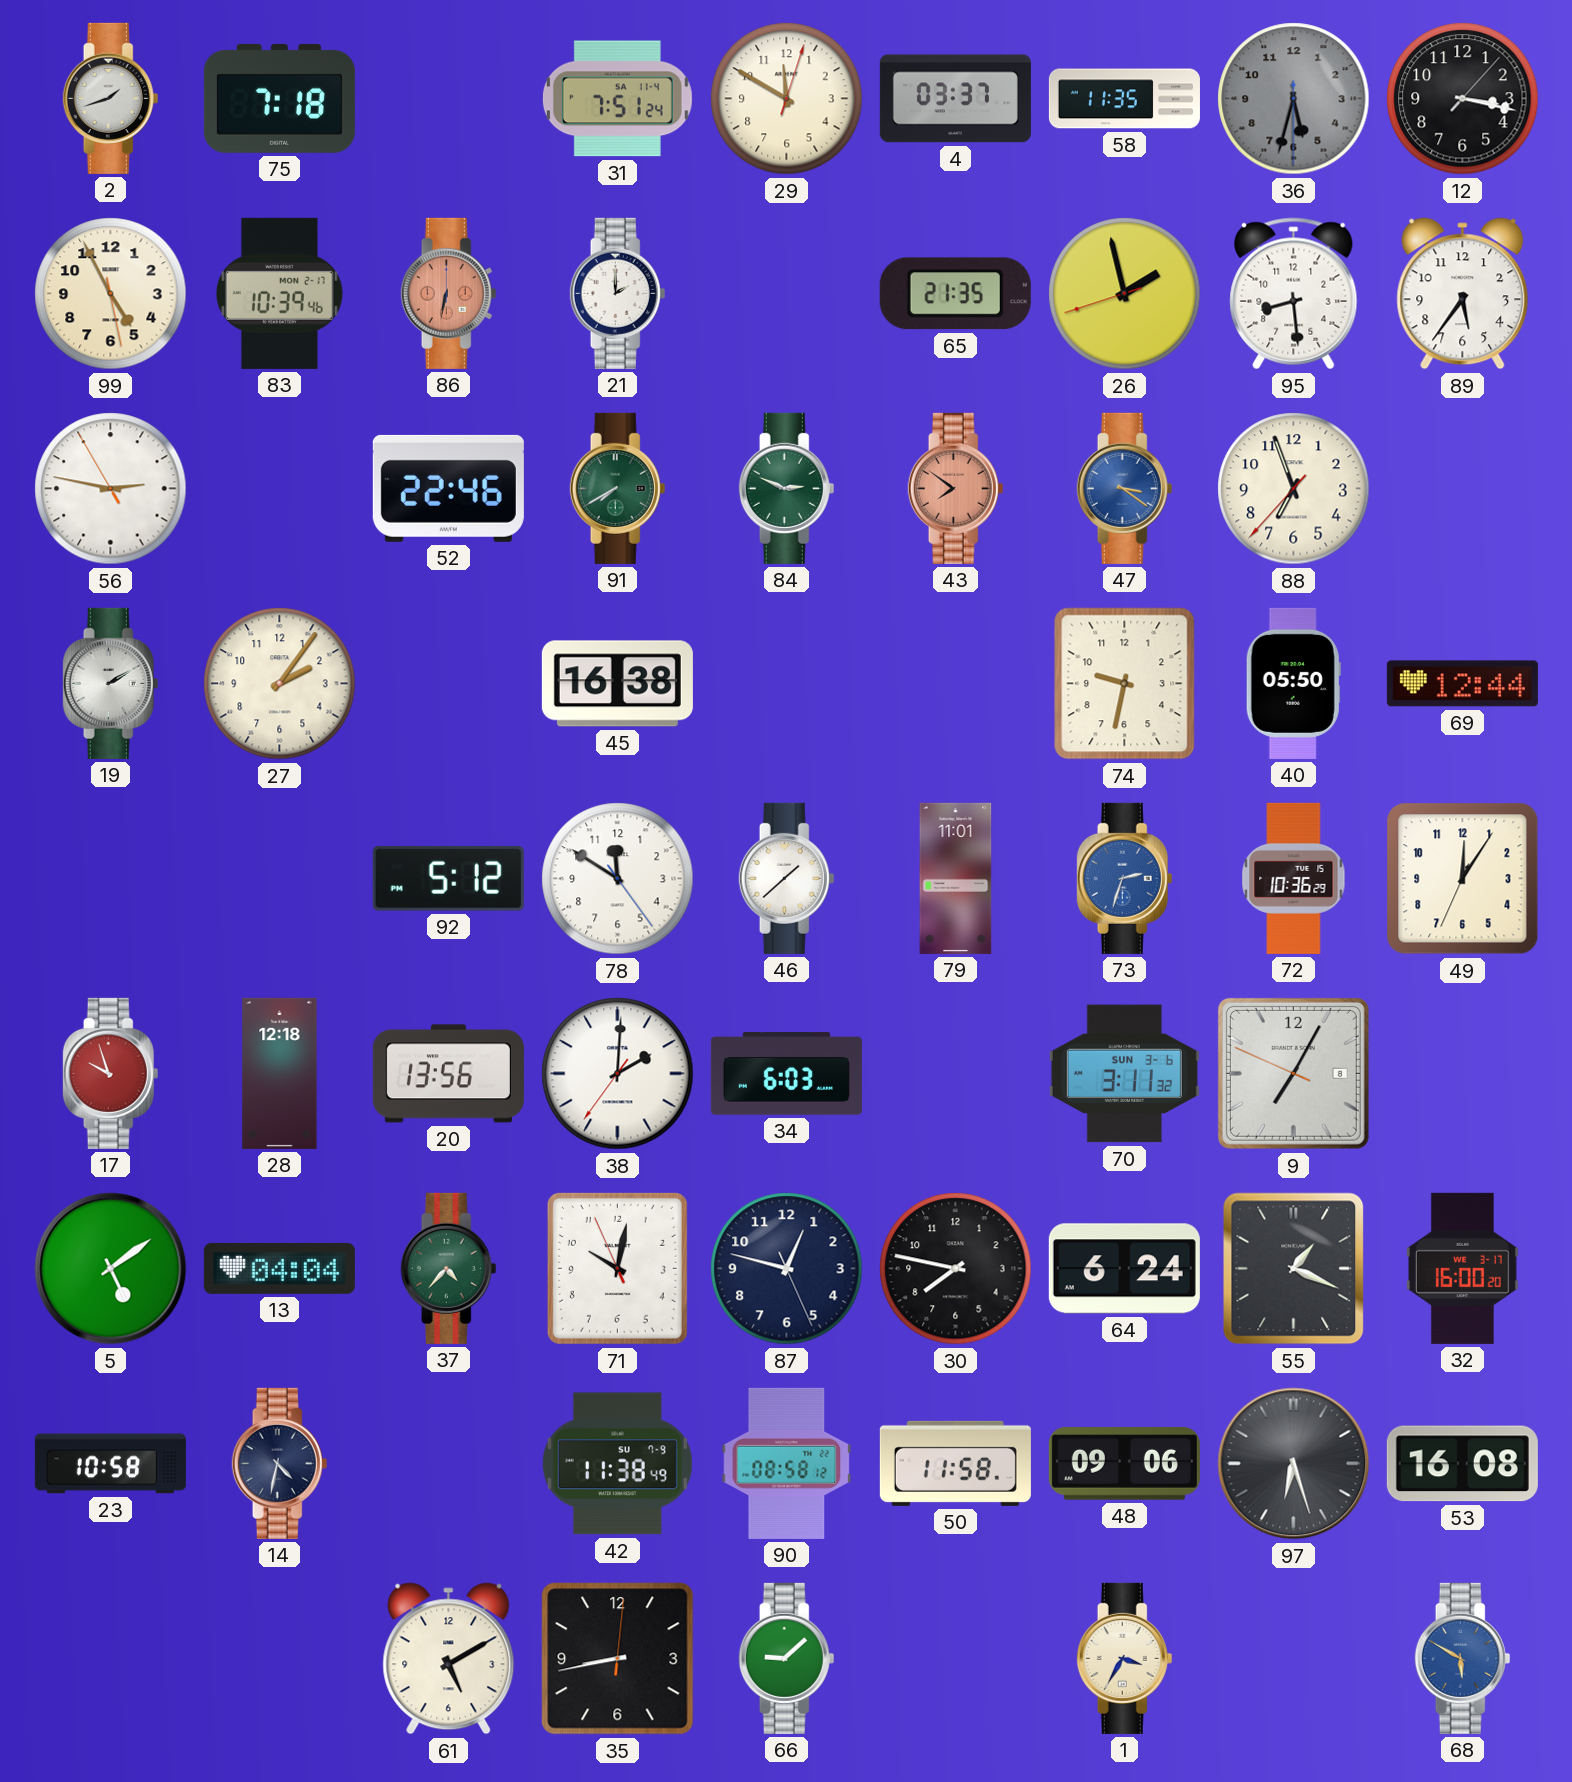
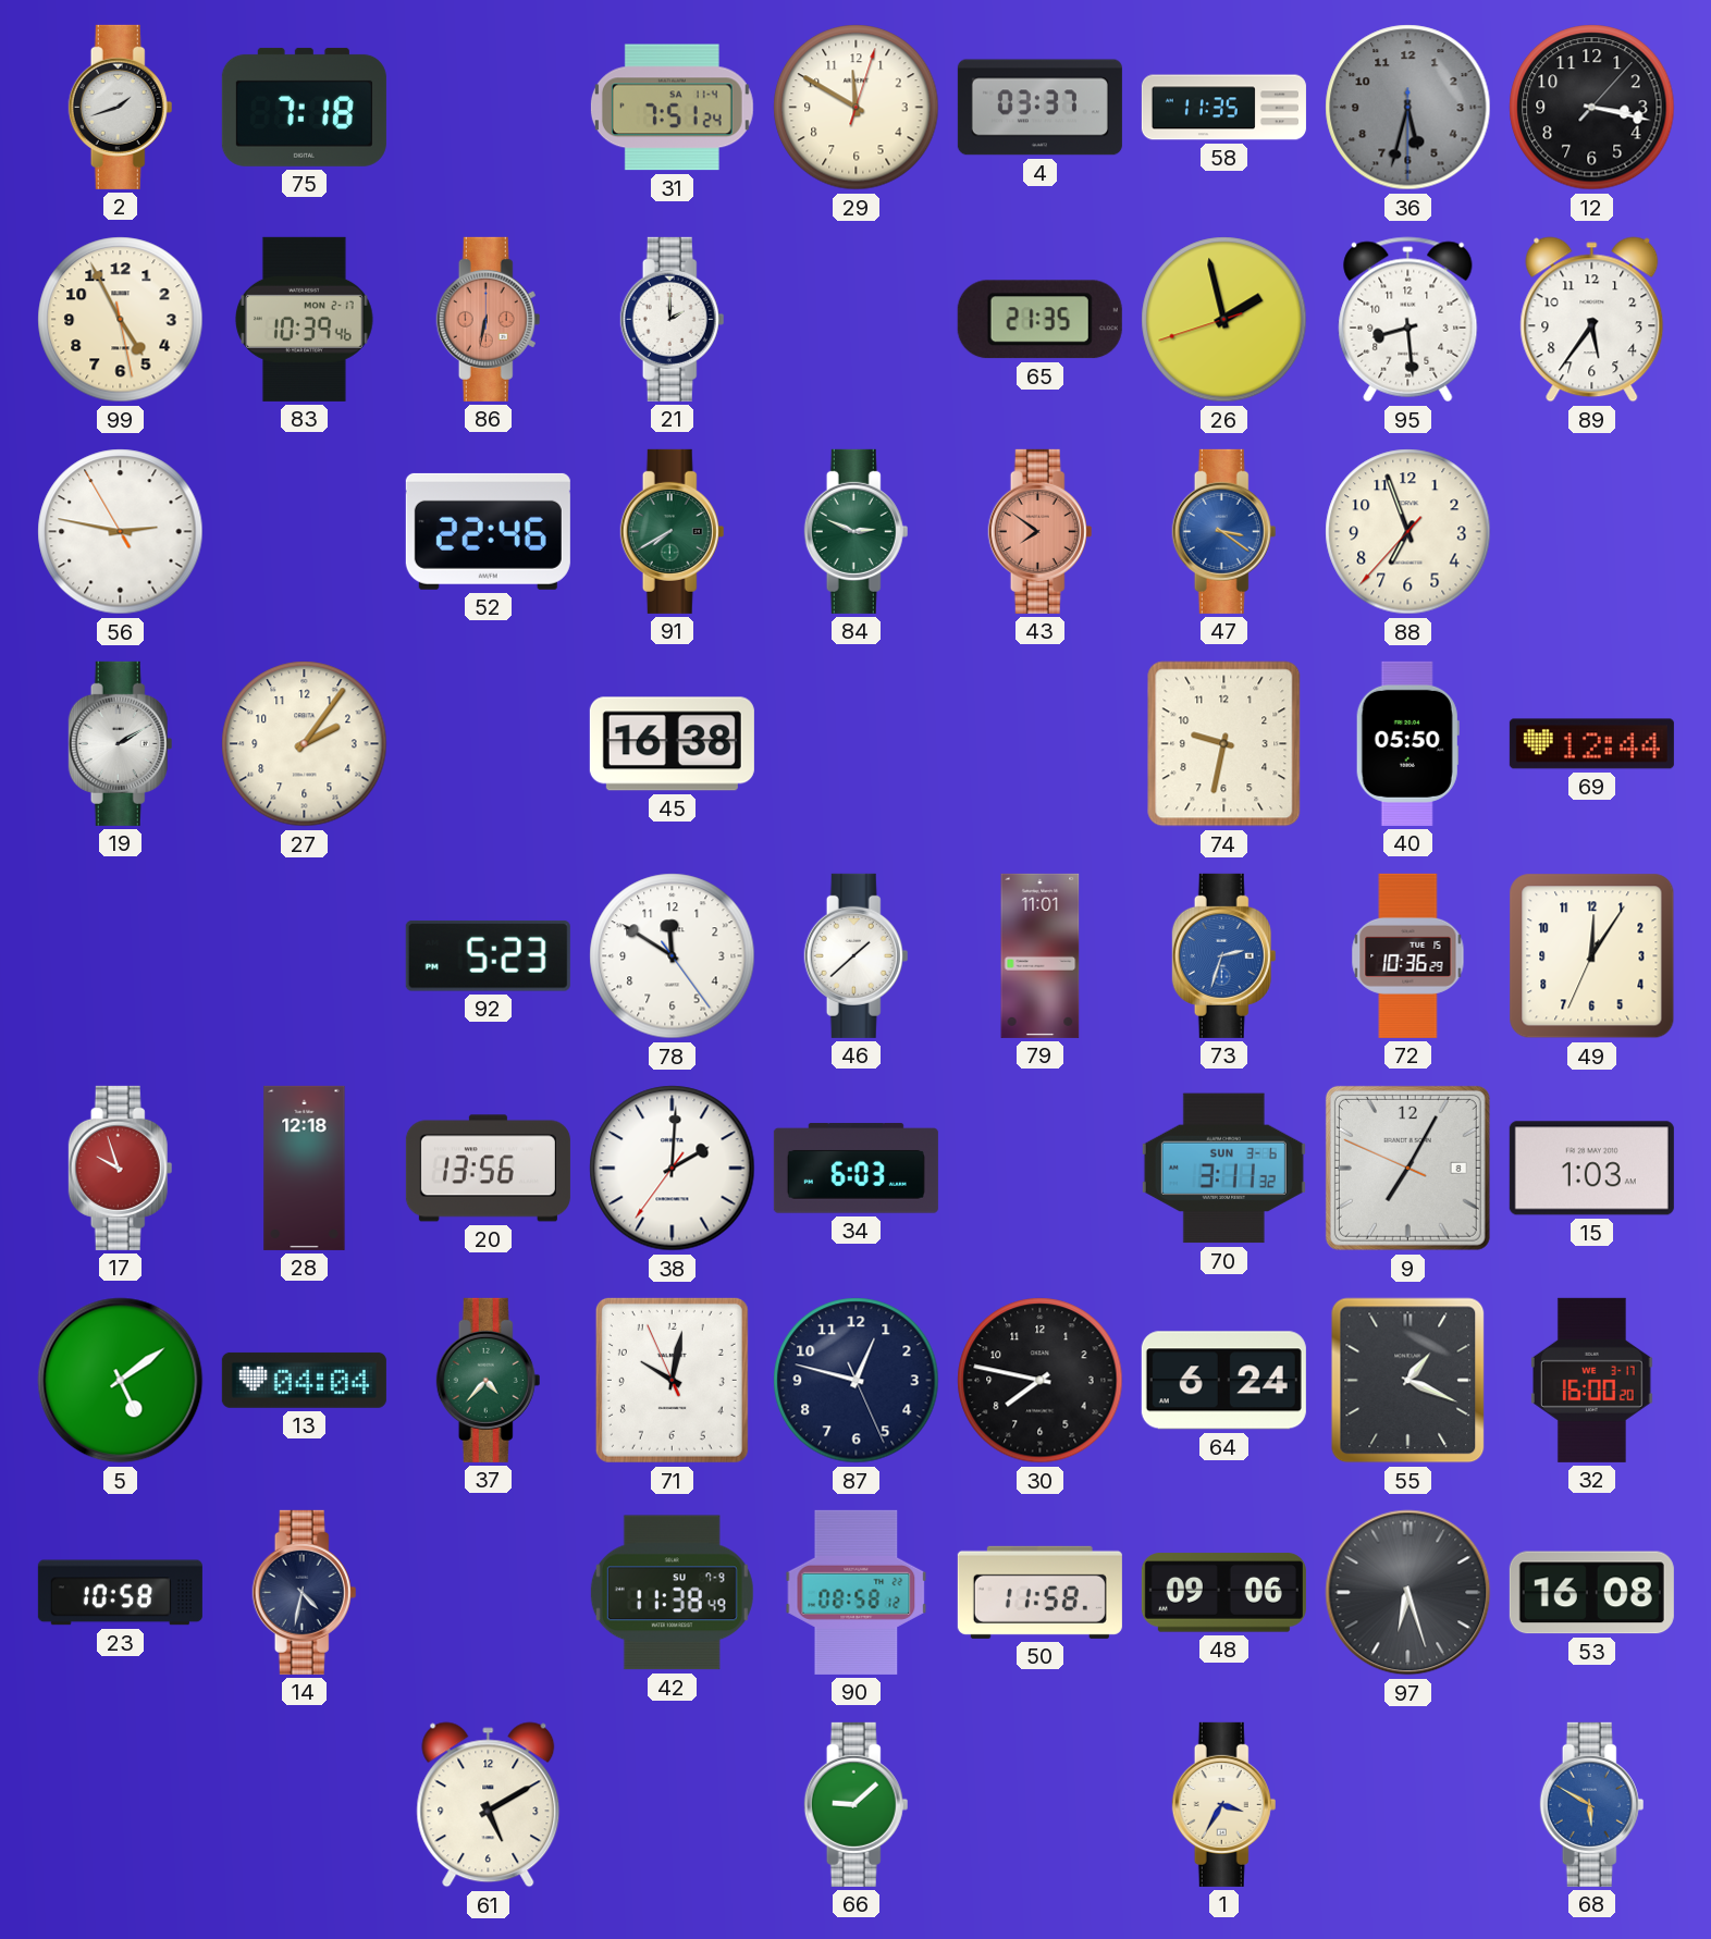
92: 5:12 -> 5:23
15: none -> 1:03
35: 8:43 -> none
